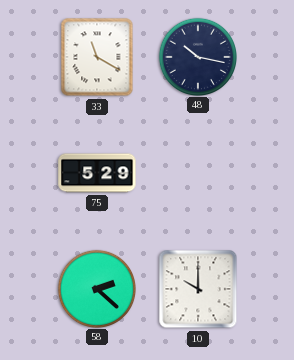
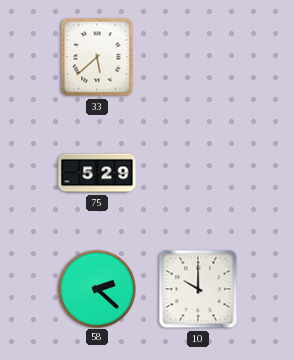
33: 11:20 -> 5:38
48: 10:17 -> none
